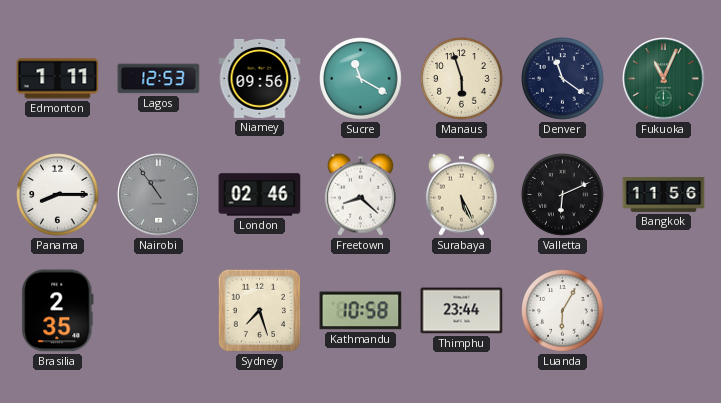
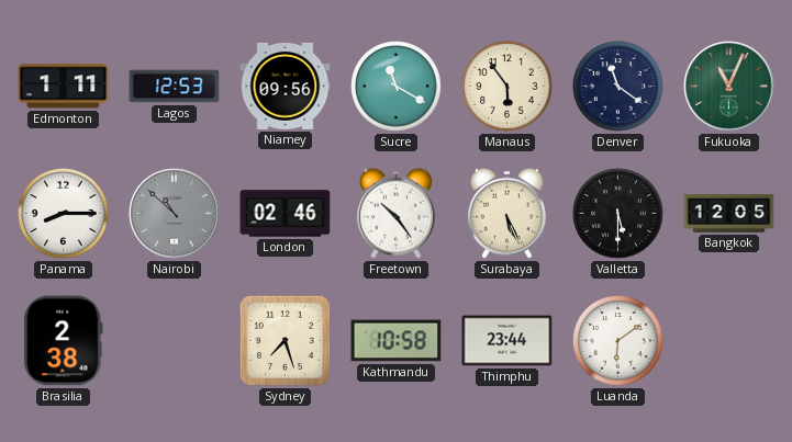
Manaus: 5:57 -> 5:54
Nairobi: 10:54 -> 10:52
Freetown: 8:22 -> 10:24
Valletta: 6:11 -> 5:30
Bangkok: 11:56 -> 12:05
Brasilia: 2:35 -> 2:38
Luanda: 6:05 -> 6:09
